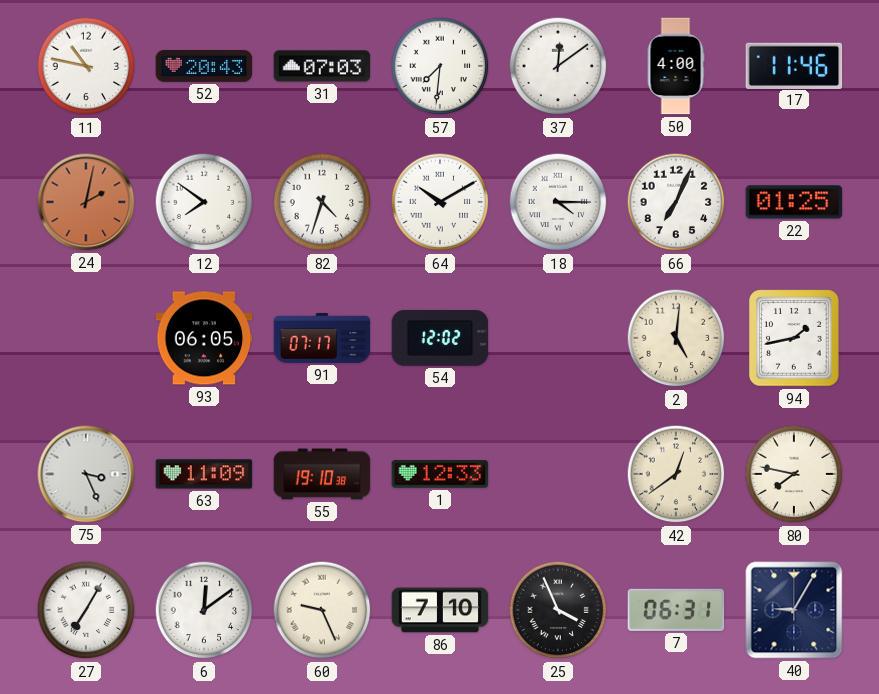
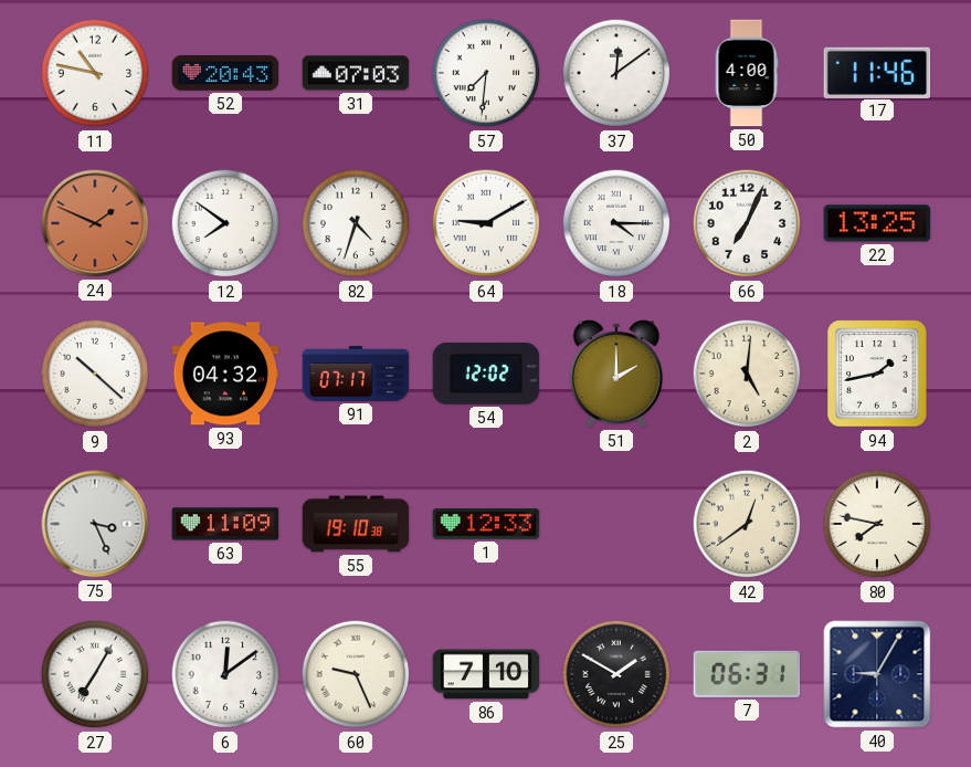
24: 2:02 -> 1:49
64: 10:10 -> 9:10
22: 01:25 -> 13:25
9: none -> 10:22
93: 06:05 -> 04:32
51: none -> 2:00
25: 3:56 -> 1:50
